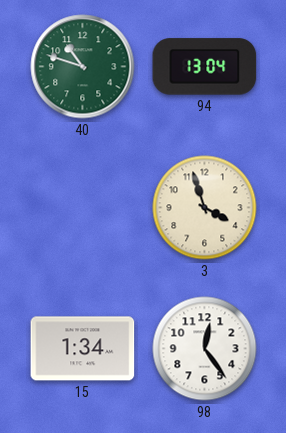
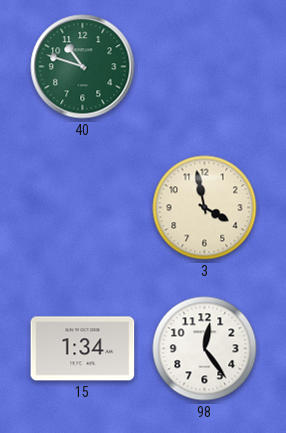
94: 13:04 -> none
3: 3:57 -> 3:58
